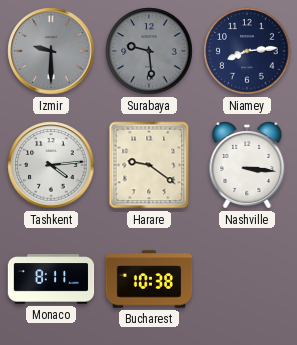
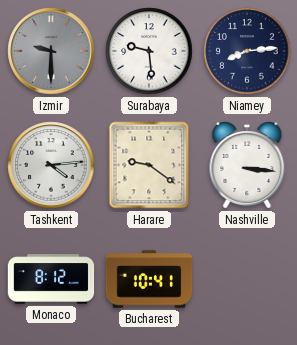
Surabaya dial: grey -> white
Monaco: 8:11 -> 8:12
Bucharest: 10:38 -> 10:41
